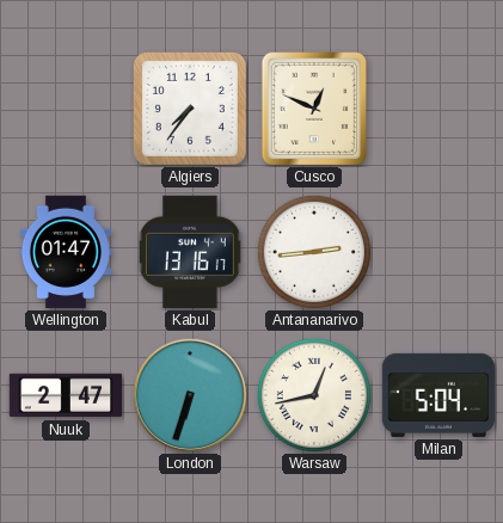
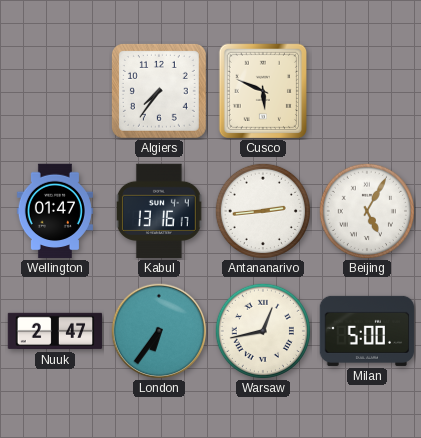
Cusco: 12:49 -> 5:49
Beijing: none -> 5:05
London: 6:33 -> 6:36
Milan: 5:04 -> 5:00
